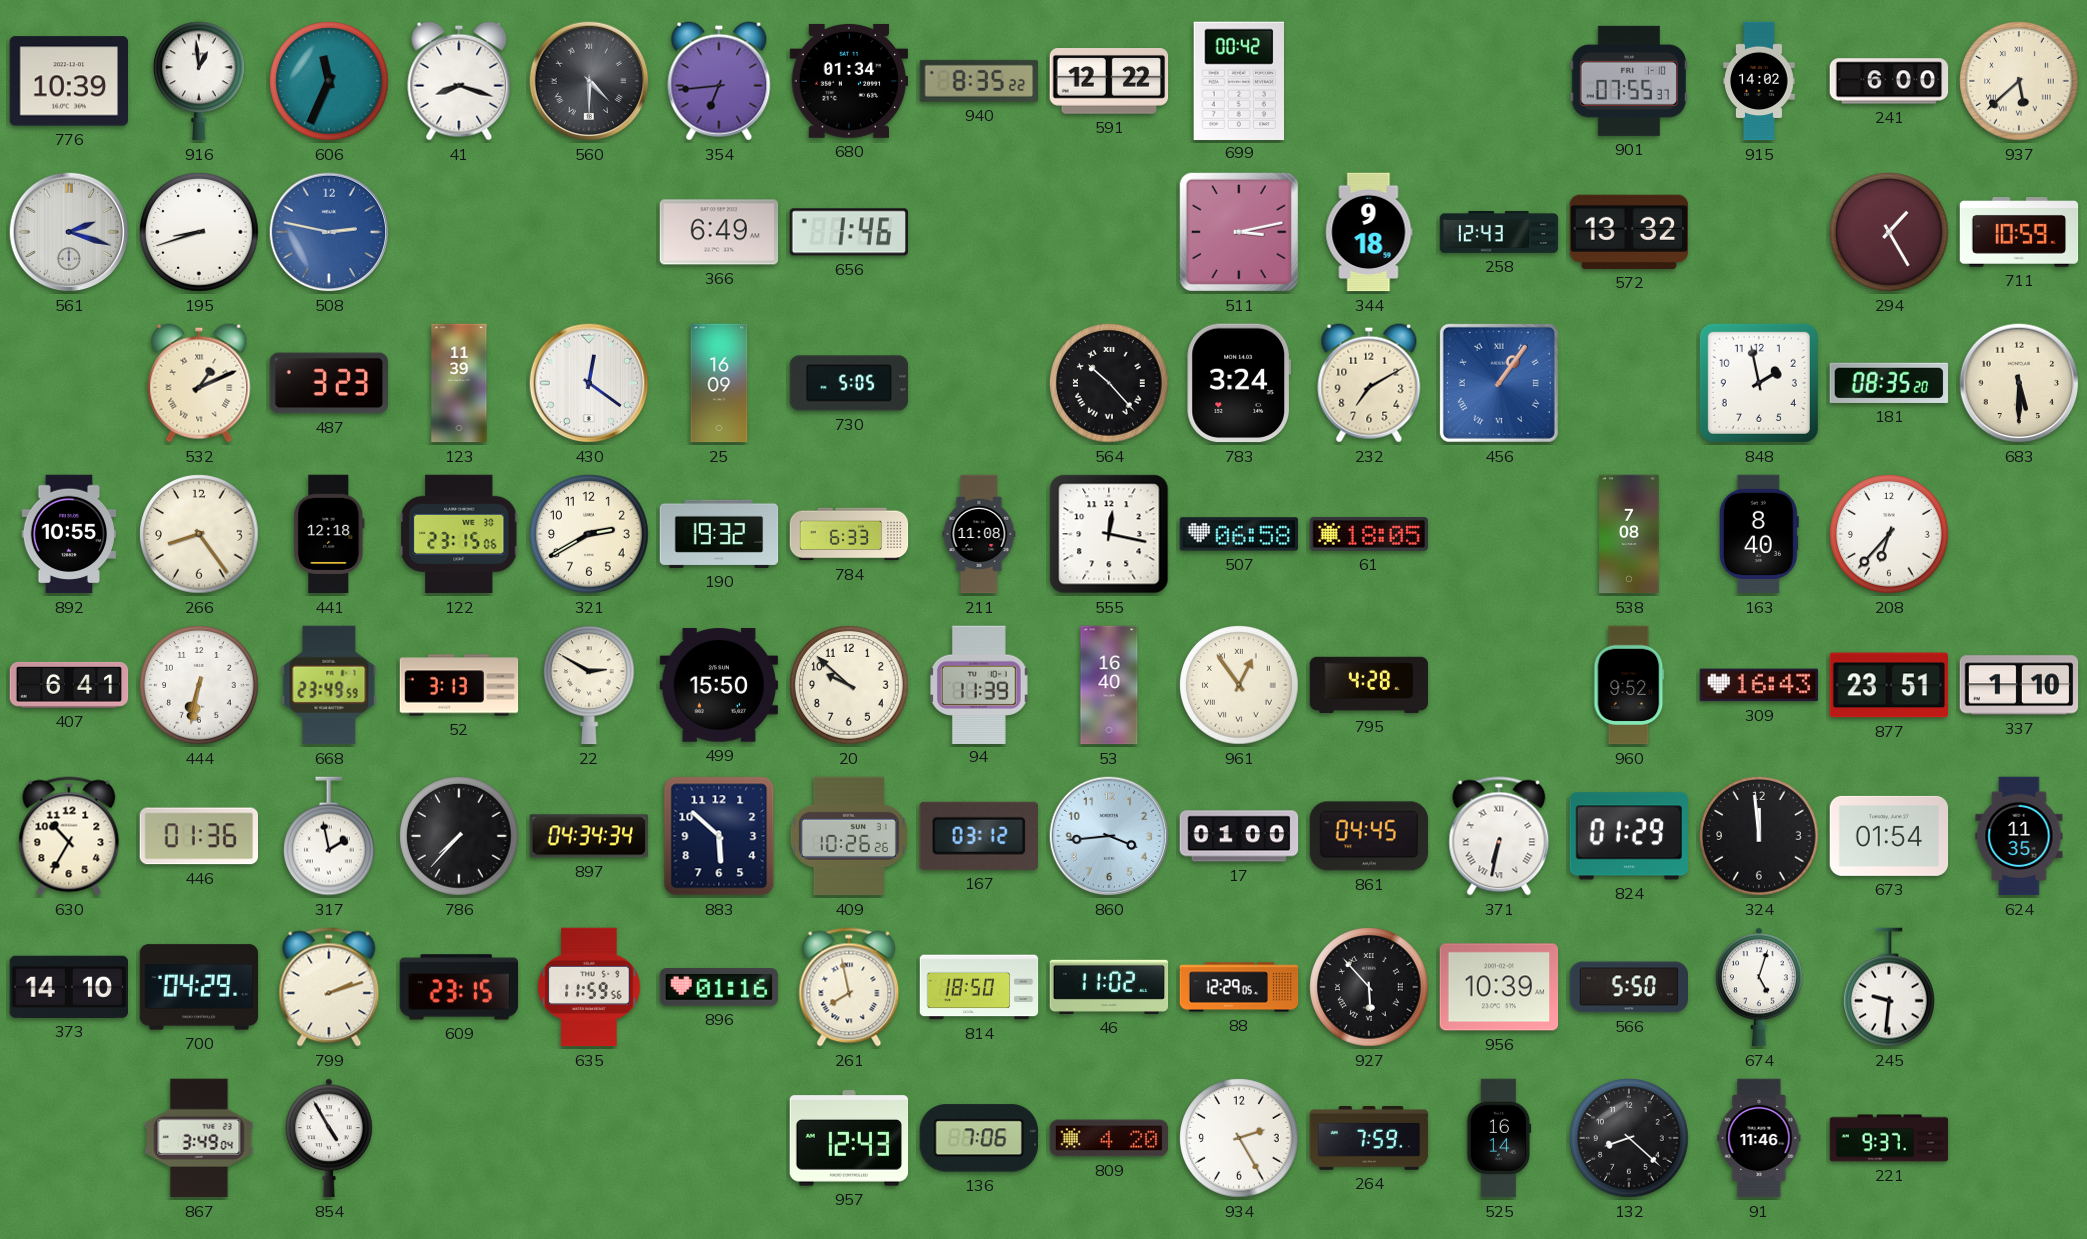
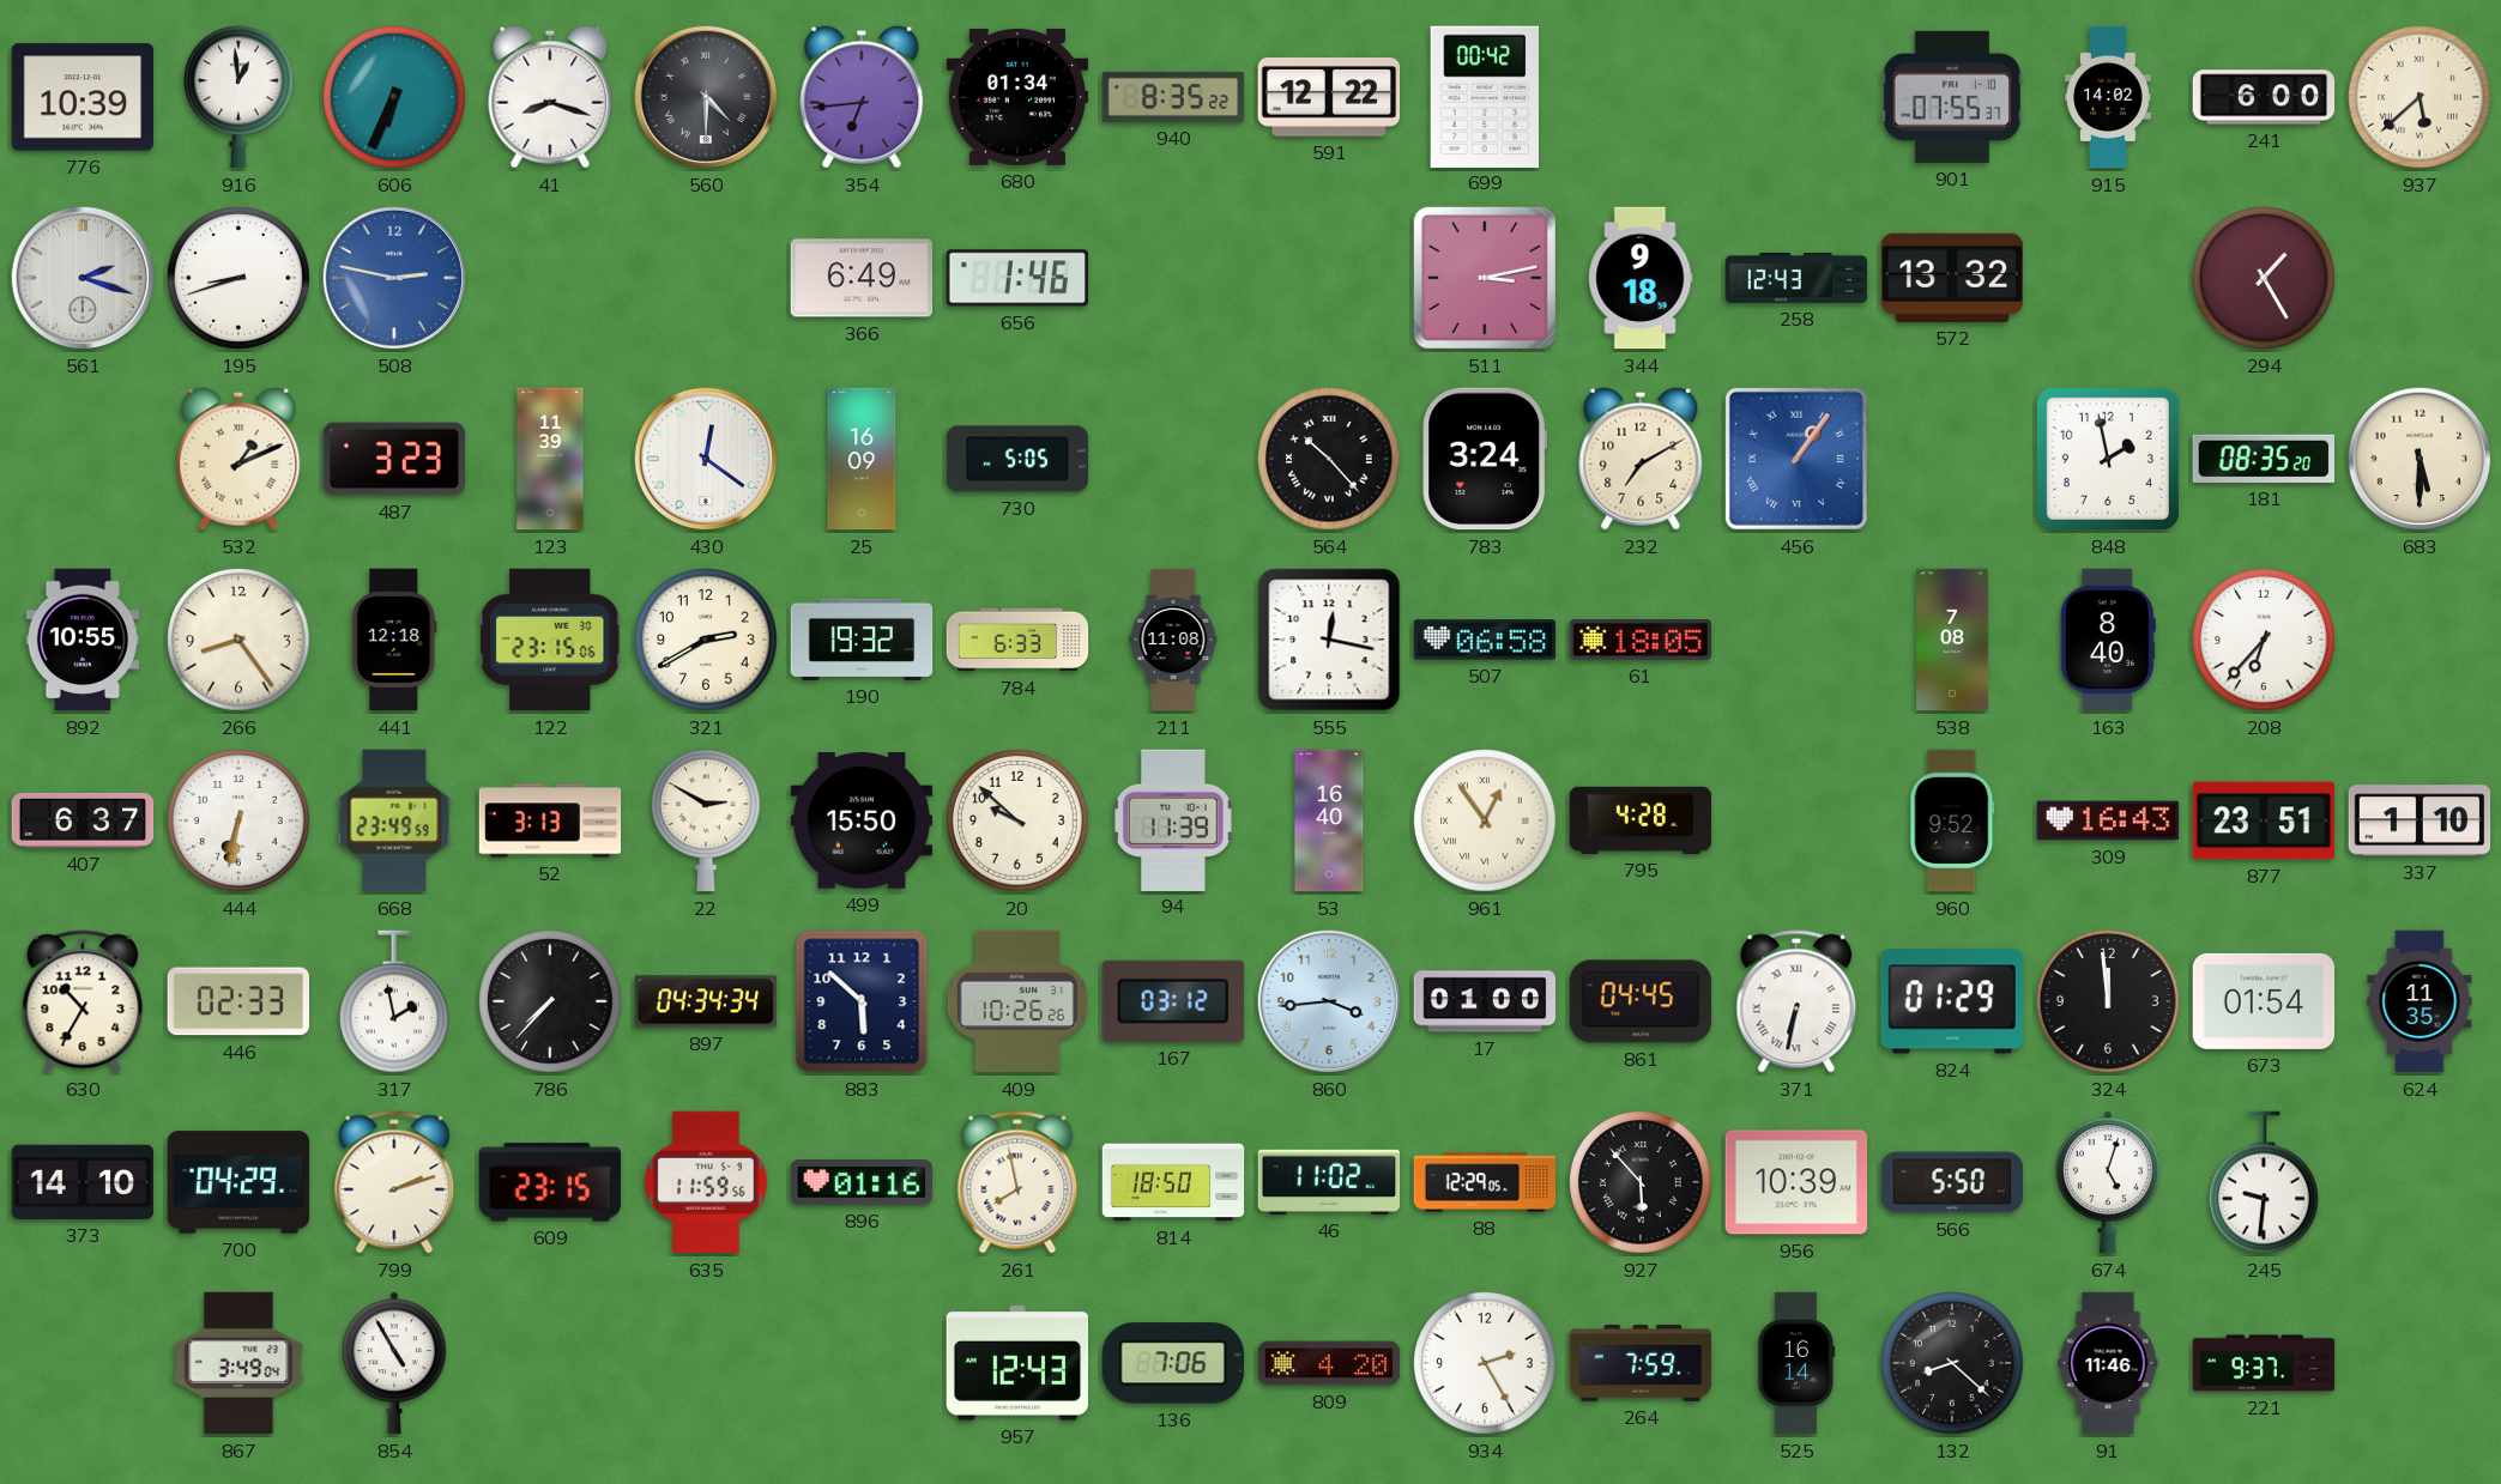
606: 11:34 -> 6:34
711: 10:59 -> none
407: 6:41 -> 6:37
446: 01:36 -> 02:33
